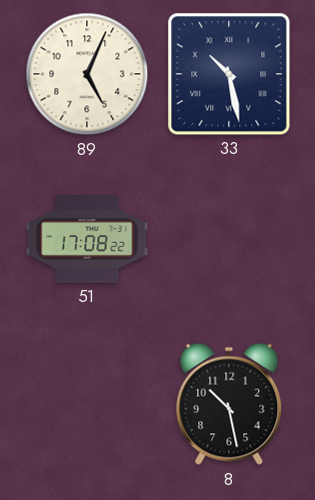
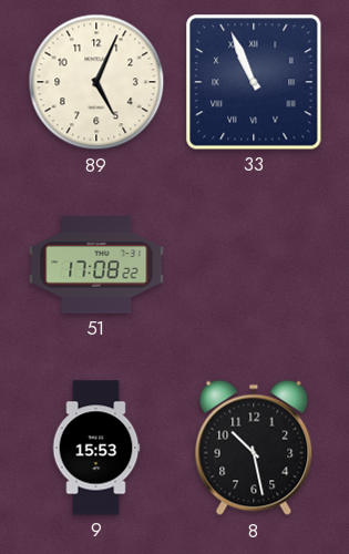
33: 10:28 -> 10:56
9: none -> 15:53
